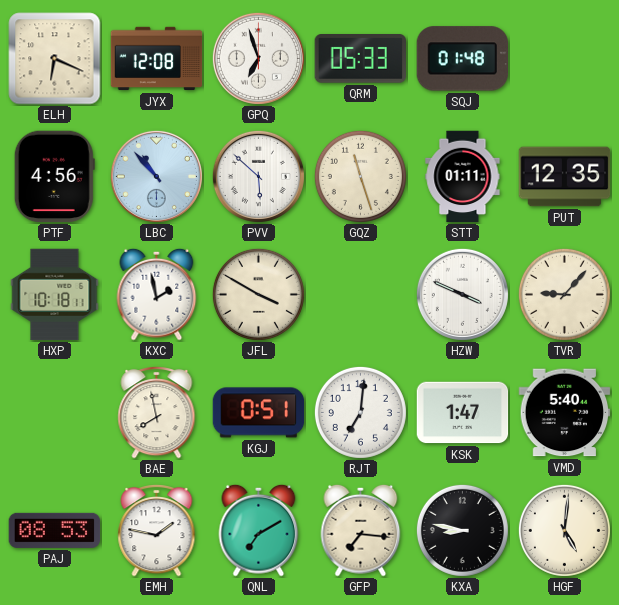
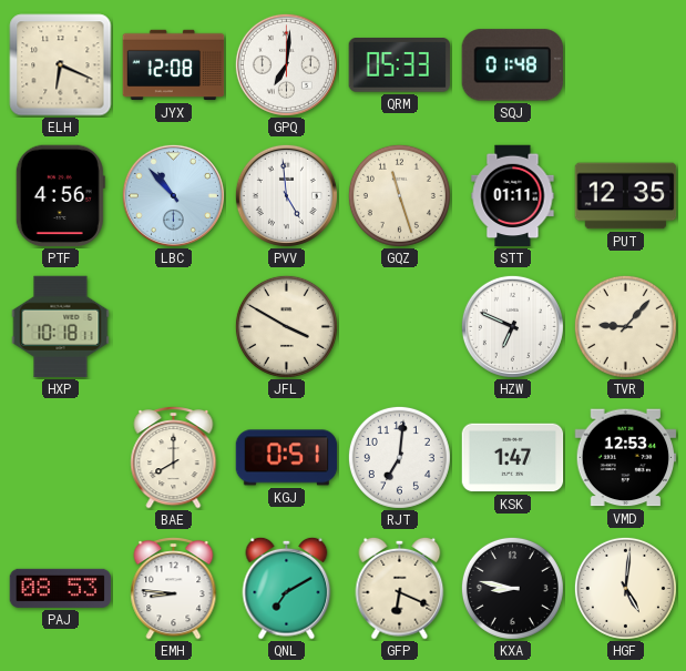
GPQ: 6:57 -> 7:01
PVV: 5:52 -> 4:59
KXC: 1:58 -> none
HZW: 3:49 -> 6:49
BAE: 7:58 -> 8:00
VMD: 5:40 -> 12:53
EMH: 1:47 -> 8:46
GFP: 7:16 -> 6:19
